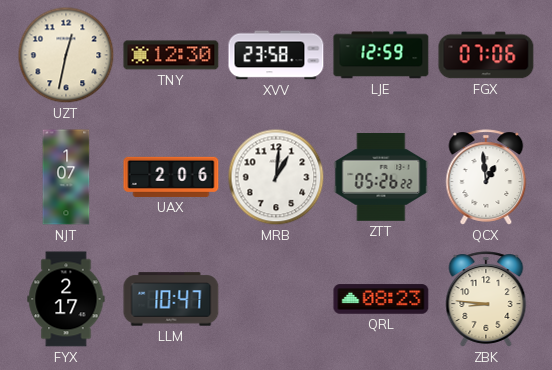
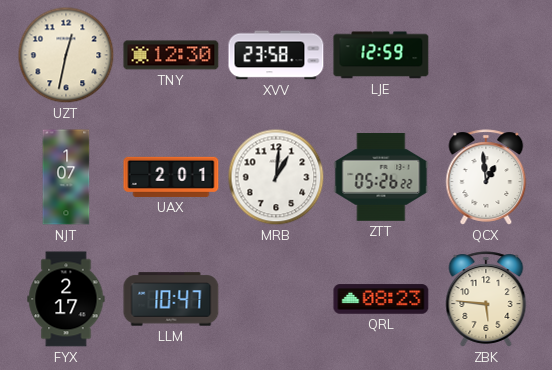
FGX: 07:06 -> none
UAX: 2:06 -> 2:01
ZBK: 8:46 -> 5:46
